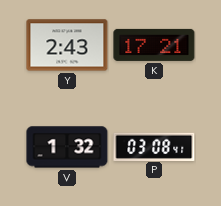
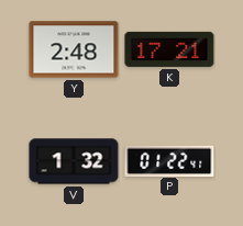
Y: 2:43 -> 2:48
P: 03:08 -> 01:22
